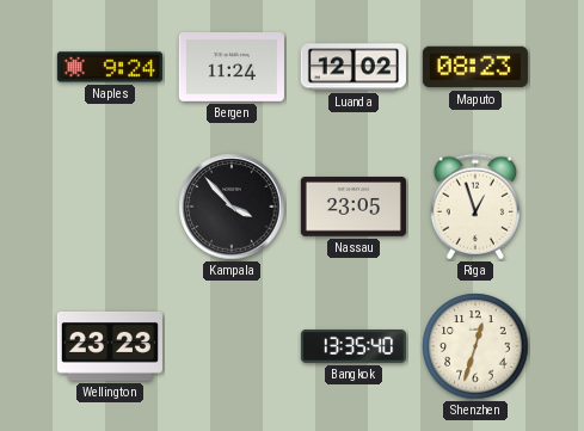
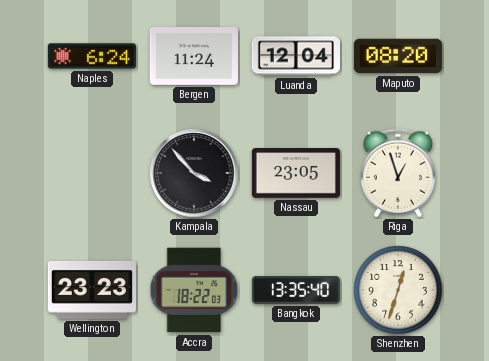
Naples: 9:24 -> 6:24
Luanda: 12:02 -> 12:04
Maputo: 08:23 -> 08:20
Accra: none -> 18:22
